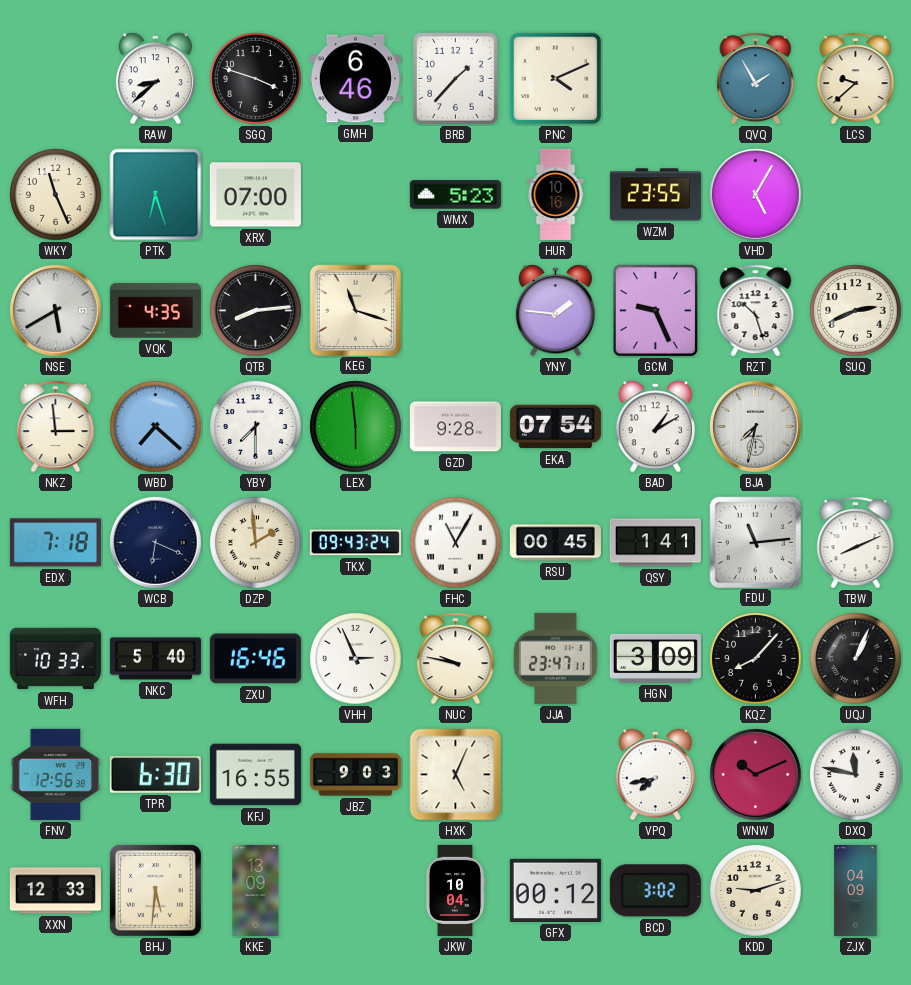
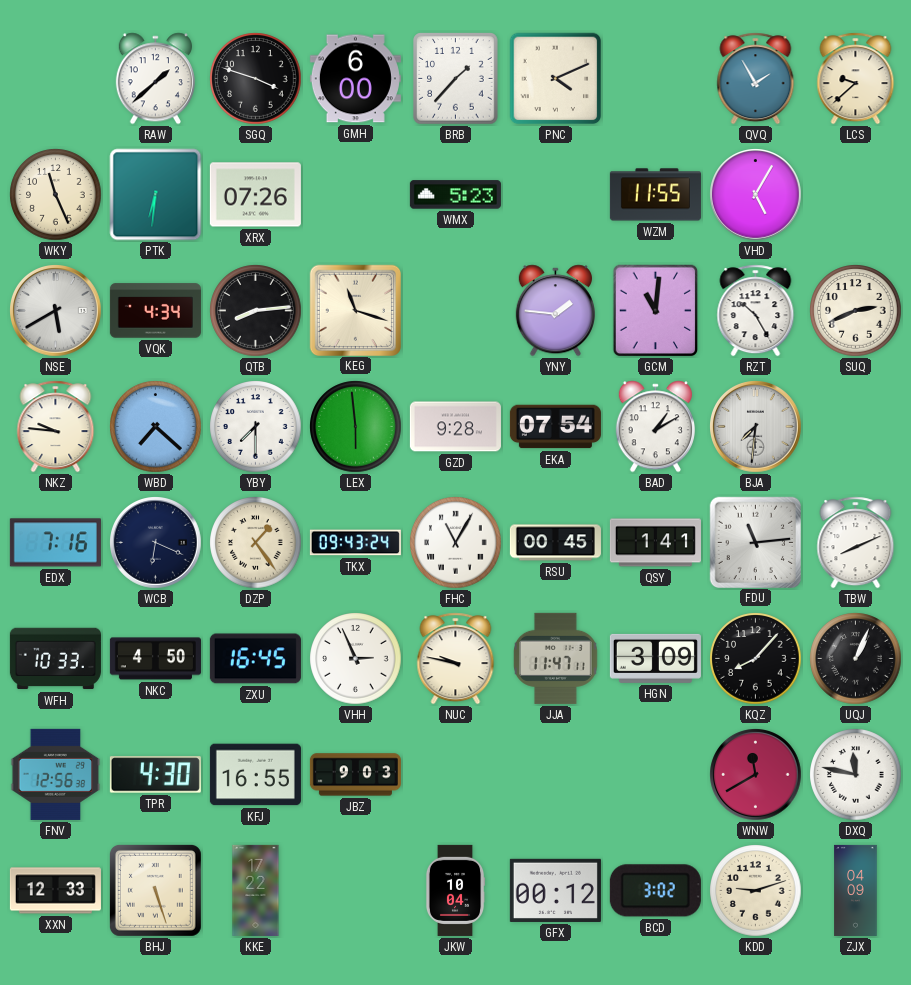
RAW: 8:38 -> 1:38
GMH: 6:46 -> 6:00
PTK: 6:27 -> 6:31
XRX: 07:00 -> 07:26
HUR: 10:16 -> none
WZM: 23:55 -> 11:55
VQK: 4:35 -> 4:34
GCM: 9:26 -> 11:01
RZT: 10:27 -> 10:25
NKZ: 2:59 -> 9:46
BJA: 7:32 -> 7:31
EDX: 7:18 -> 7:16
DZP: 1:59 -> 1:24
NKC: 5:40 -> 4:50
ZXU: 16:46 -> 16:45
JJA: 23:47 -> 11:47
TPR: 6:30 -> 4:30
HXK: 5:04 -> none
VPQ: 7:43 -> none
WNW: 10:11 -> 11:40
BHJ: 5:31 -> 5:27
KKE: 13:09 -> 17:22
